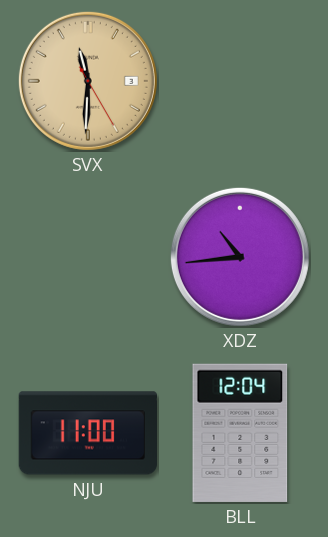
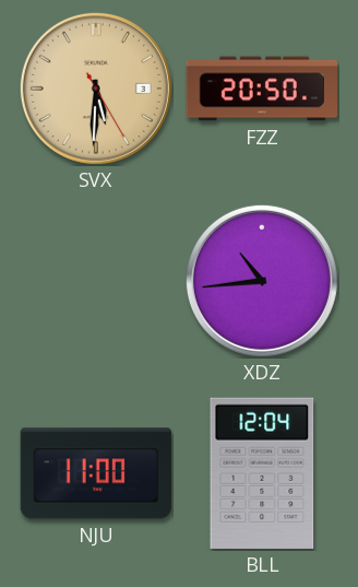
SVX: 11:30 -> 5:30
FZZ: none -> 20:50
